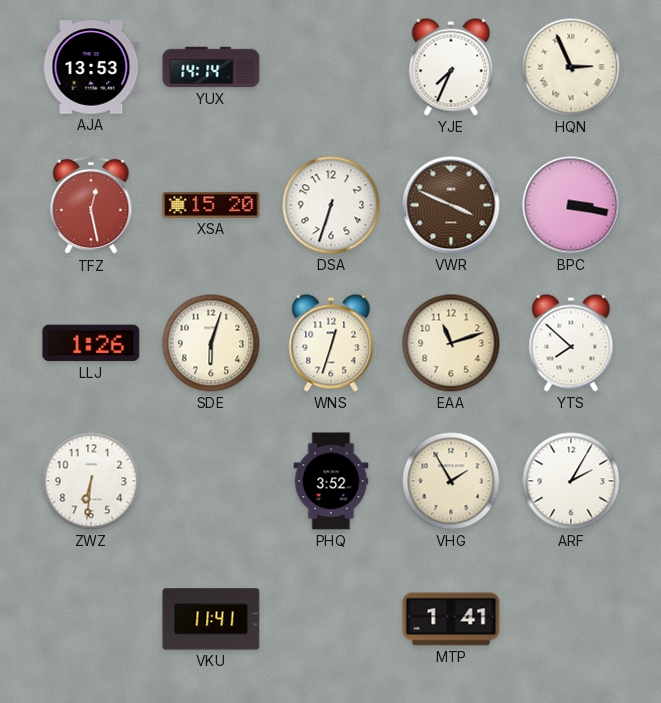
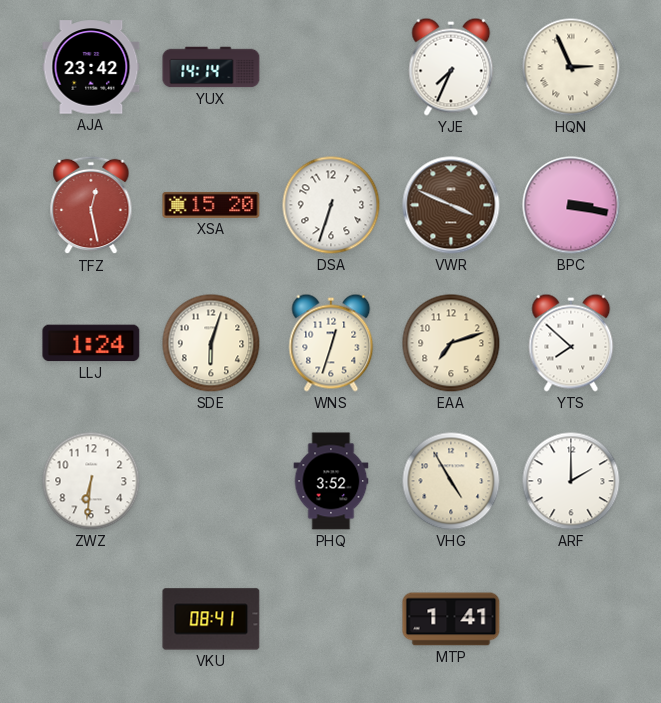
AJA: 13:53 -> 23:42
LLJ: 1:26 -> 1:24
EAA: 11:12 -> 7:12
VHG: 1:55 -> 4:55
ARF: 2:05 -> 2:00
VKU: 11:41 -> 08:41
